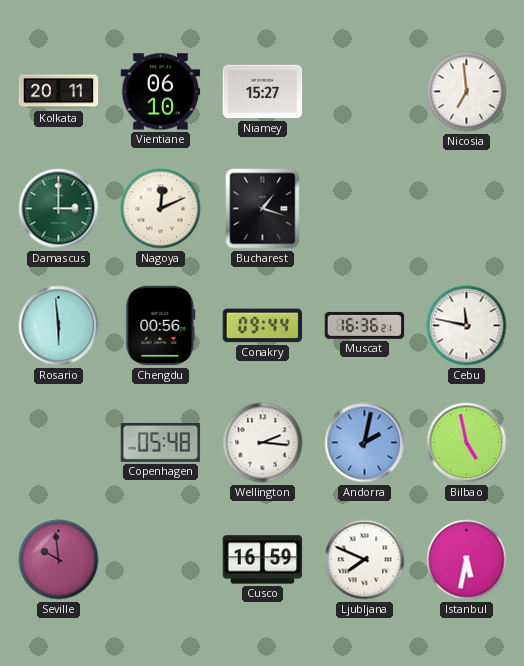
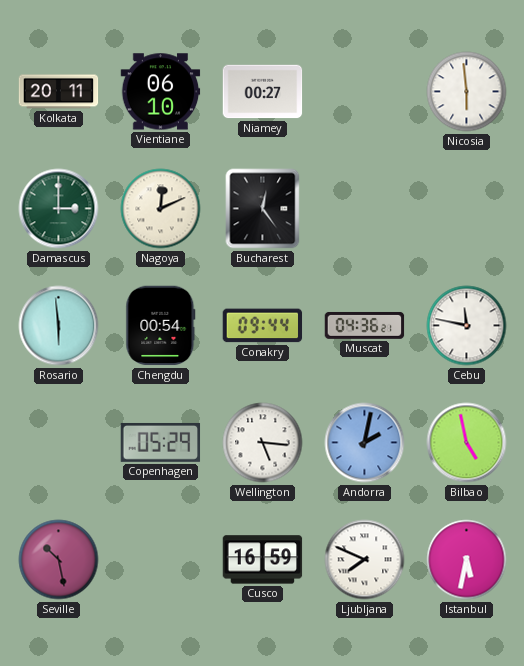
Niamey: 15:27 -> 00:27
Nicosia: 6:59 -> 5:59
Bucharest: 1:18 -> 12:24
Chengdu: 00:56 -> 00:54
Muscat: 16:36 -> 04:36
Copenhagen: 05:48 -> 05:29
Wellington: 2:16 -> 5:16
Seville: 9:59 -> 10:28
